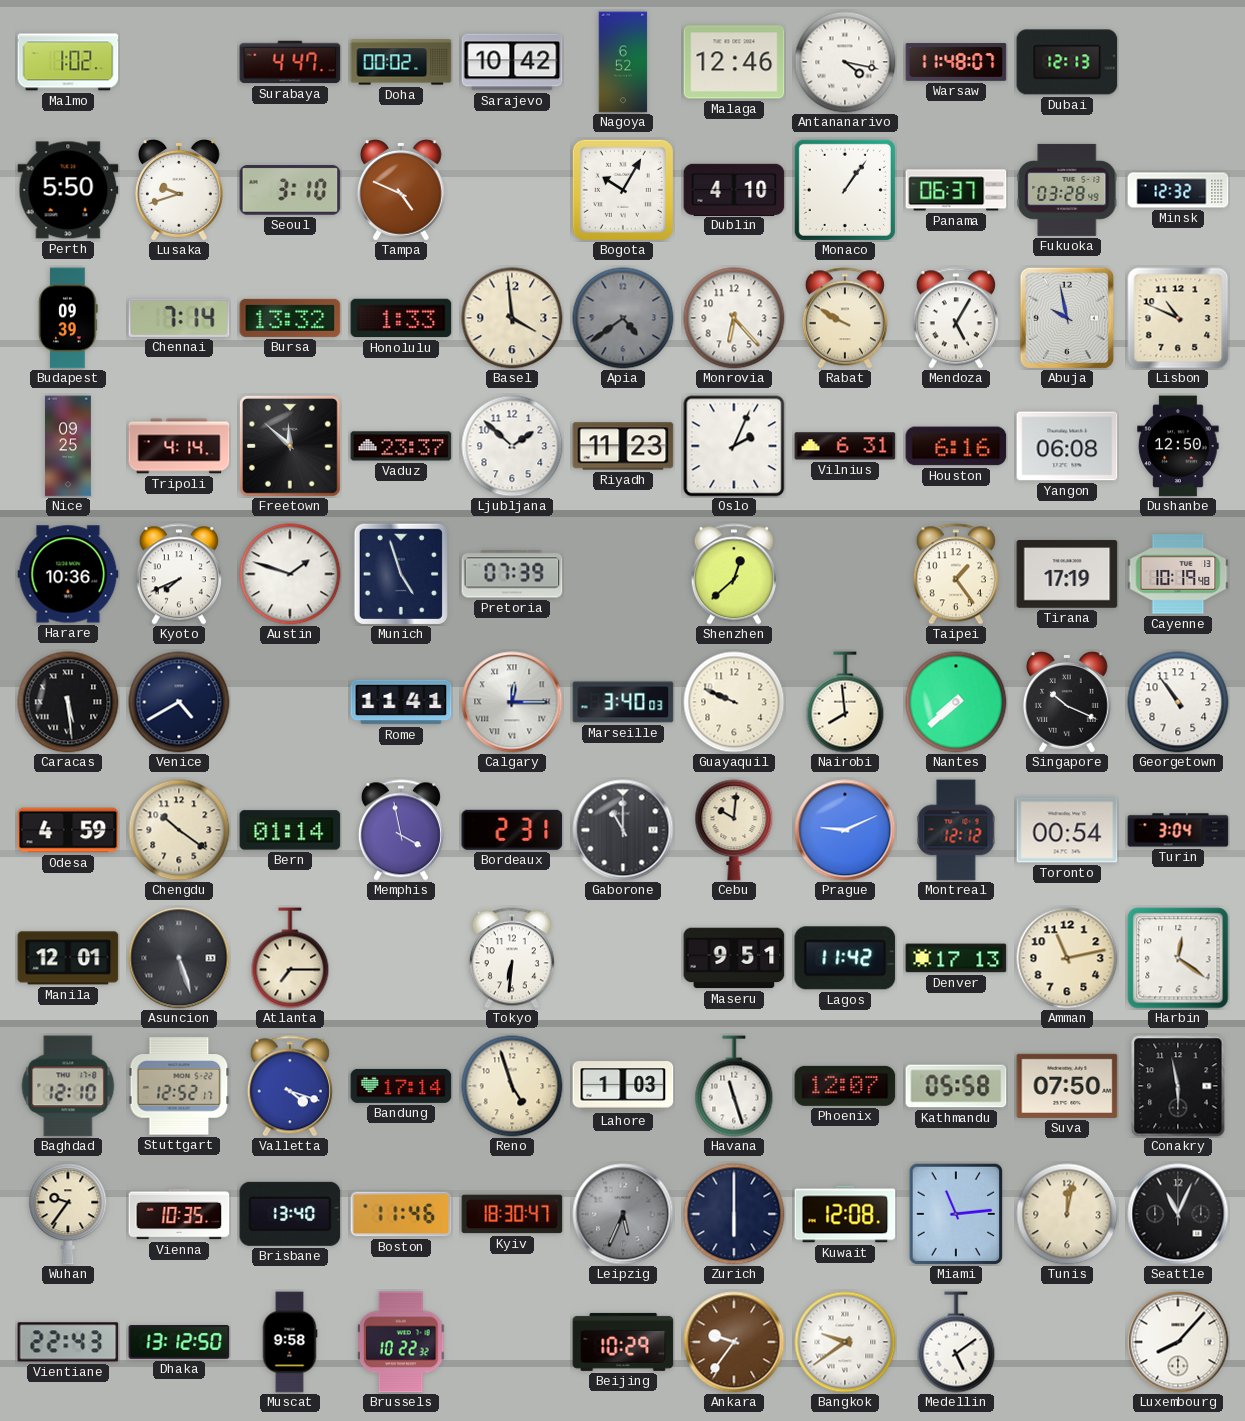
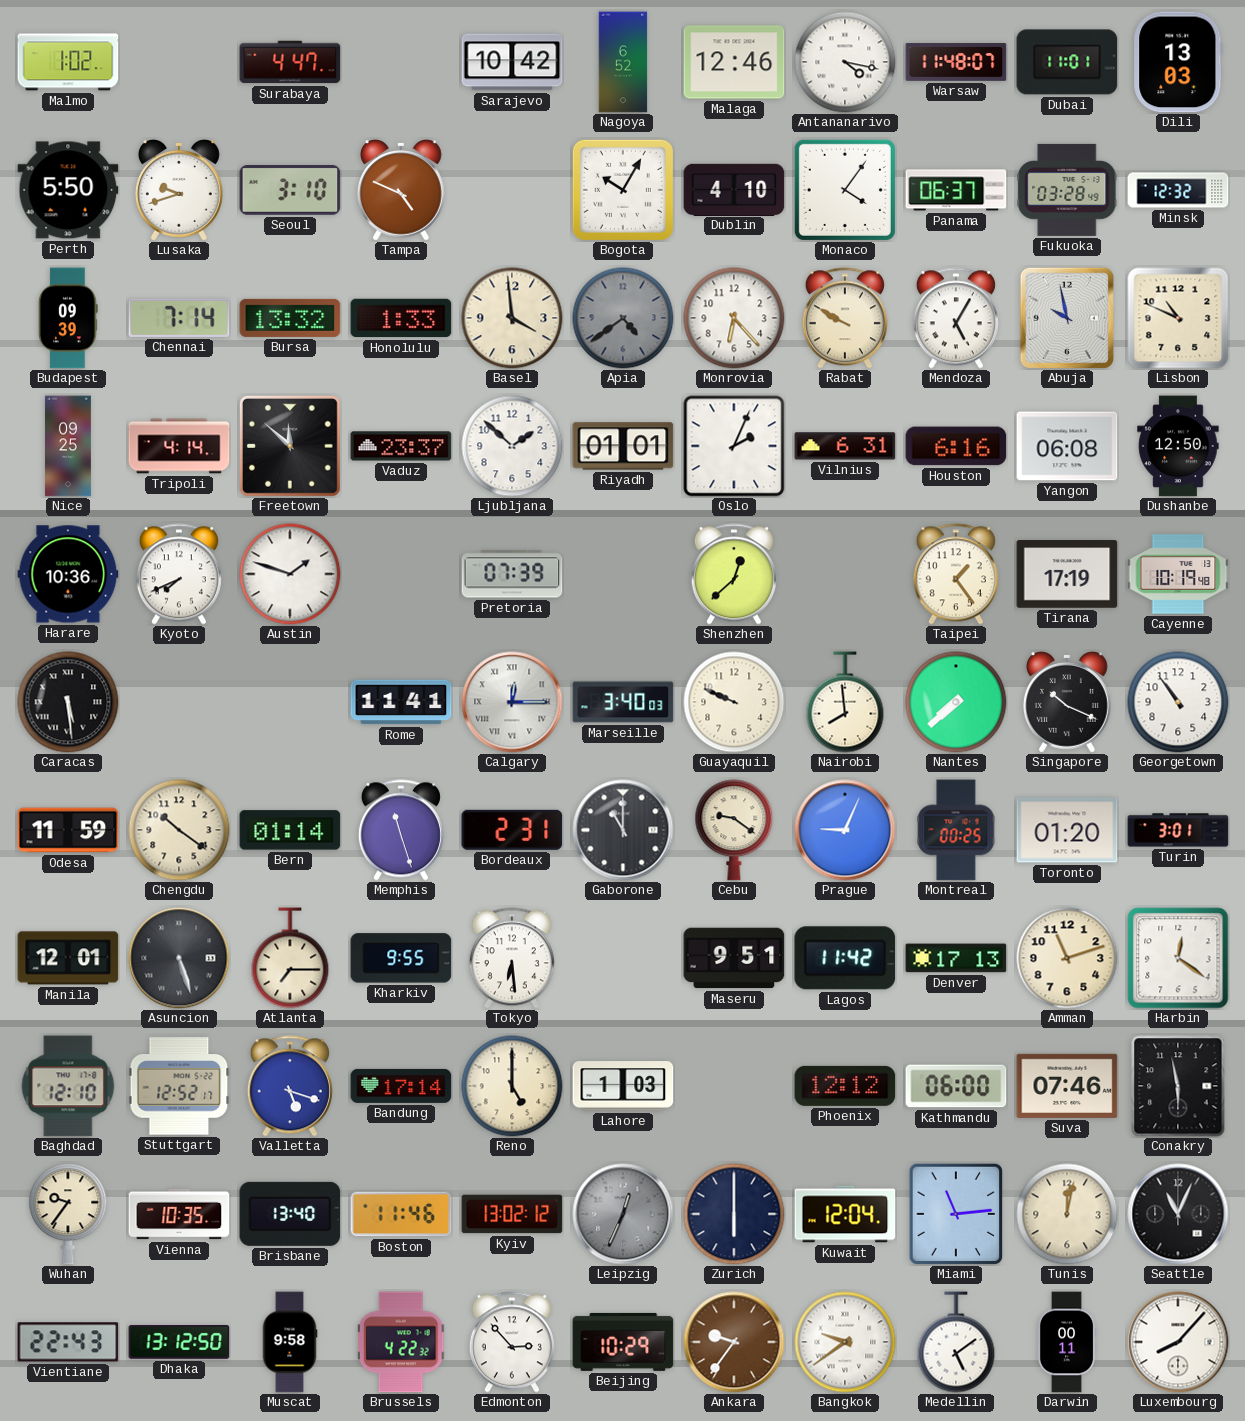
Doha: 00:02 -> none
Dubai: 12:13 -> 11:01
Dili: none -> 13:03
Monaco: 1:06 -> 4:06
Riyadh: 11:23 -> 01:01
Munich: 4:57 -> none
Venice: 4:40 -> none
Odesa: 4:59 -> 11:59
Memphis: 3:58 -> 11:27
Cebu: 10:01 -> 9:21
Prague: 9:11 -> 9:04
Montreal: 12:12 -> 00:25
Toronto: 00:54 -> 01:20
Turin: 3:04 -> 3:01
Kharkiv: none -> 9:55
Tokyo: 6:31 -> 6:29
Amman: 11:13 -> 11:12
Valletta: 4:18 -> 5:18
Reno: 4:57 -> 5:00
Havana: 11:27 -> none
Phoenix: 12:07 -> 12:12
Kathmandu: 05:58 -> 06:00
Suva: 07:50 -> 07:46
Kyiv: 18:30 -> 13:02
Leipzig: 5:34 -> 12:34
Kuwait: 12:08 -> 12:04
Brussels: 10:22 -> 4:22
Edmonton: none -> 2:53
Darwin: none -> 00:11
